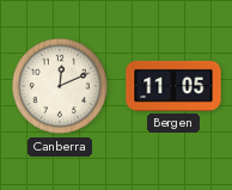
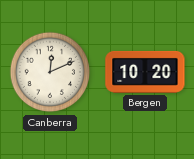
Bergen: 11:05 -> 10:20
